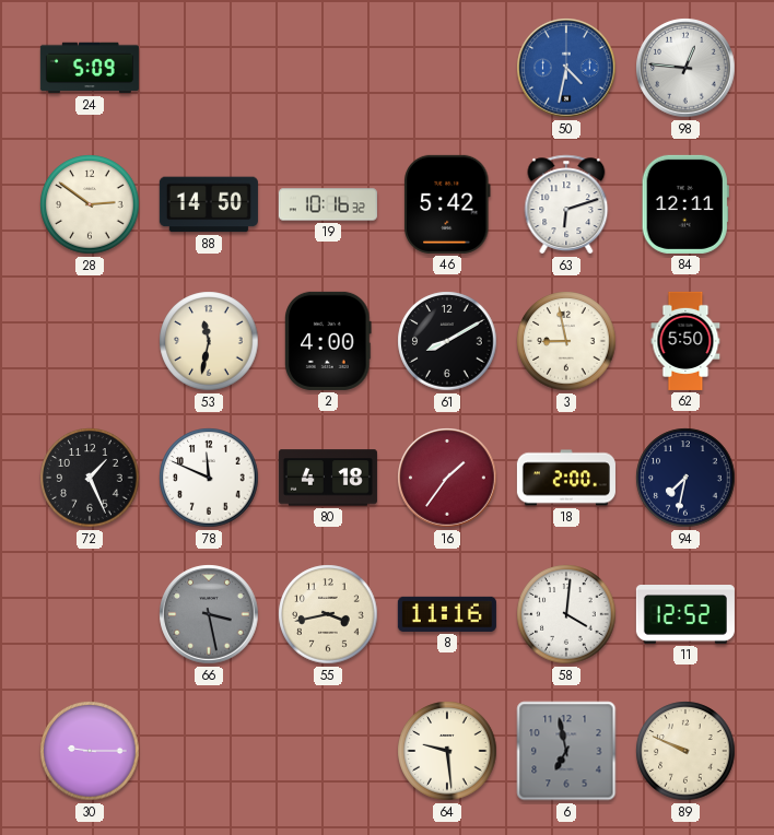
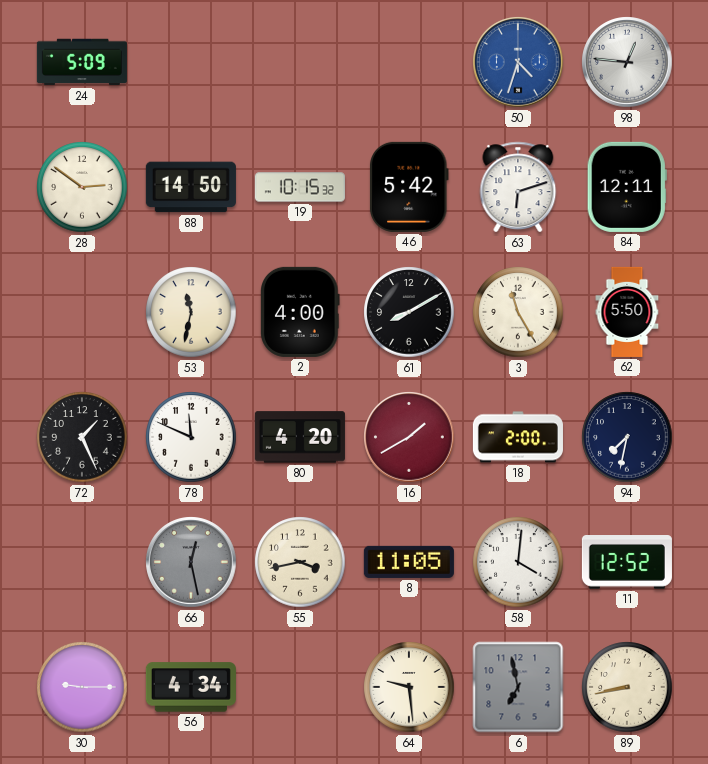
50: 4:32 -> 4:33
19: 10:16 -> 10:15
3: 8:58 -> 11:25
80: 4:18 -> 4:20
16: 1:36 -> 1:40
66: 3:28 -> 12:28
8: 11:16 -> 11:05
56: none -> 4:34
89: 9:49 -> 8:43
